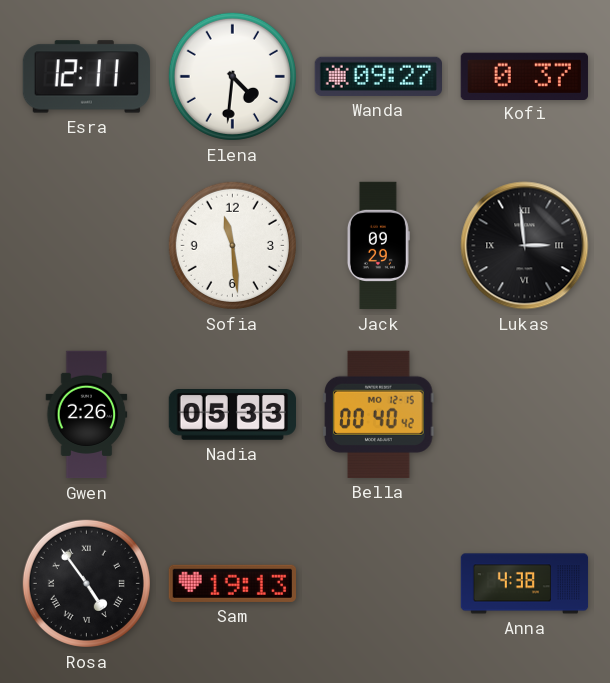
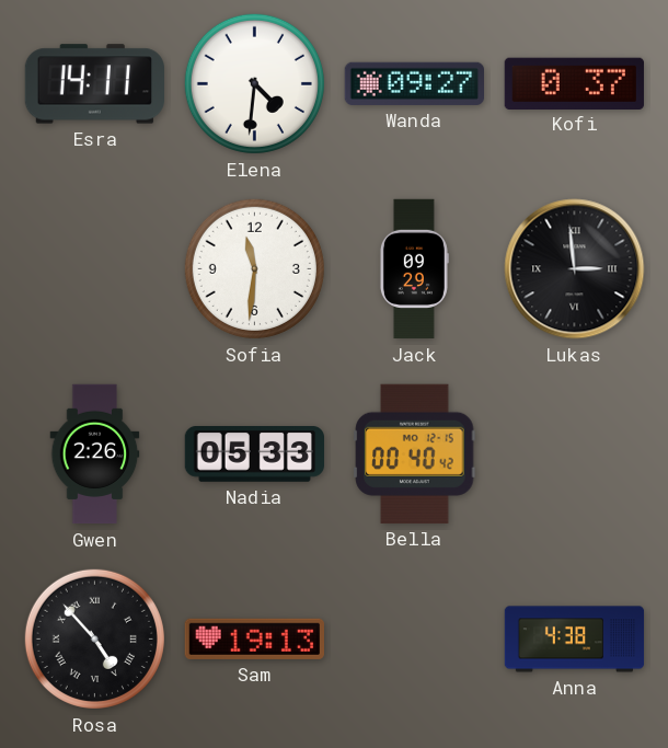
Esra: 12:11 -> 14:11
Sofia: 11:29 -> 11:31
Rosa: 4:54 -> 4:53
